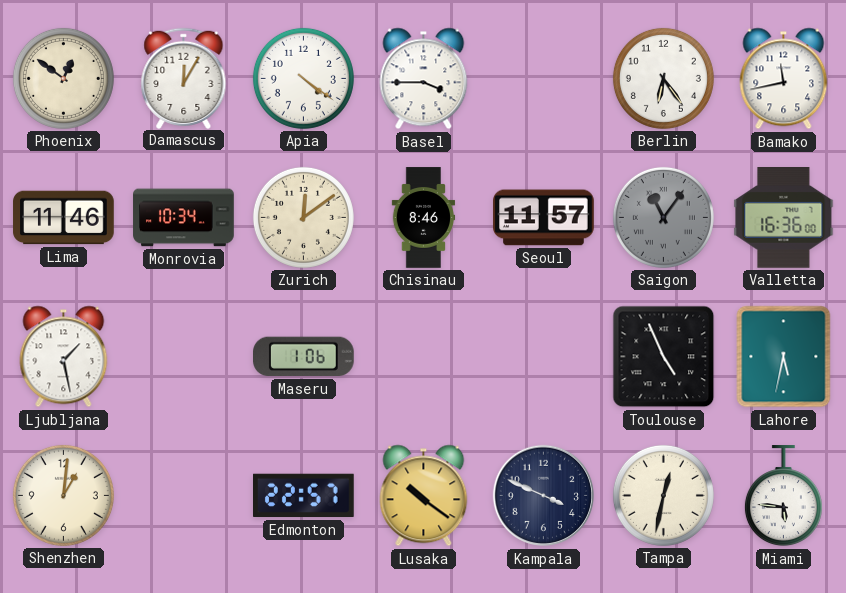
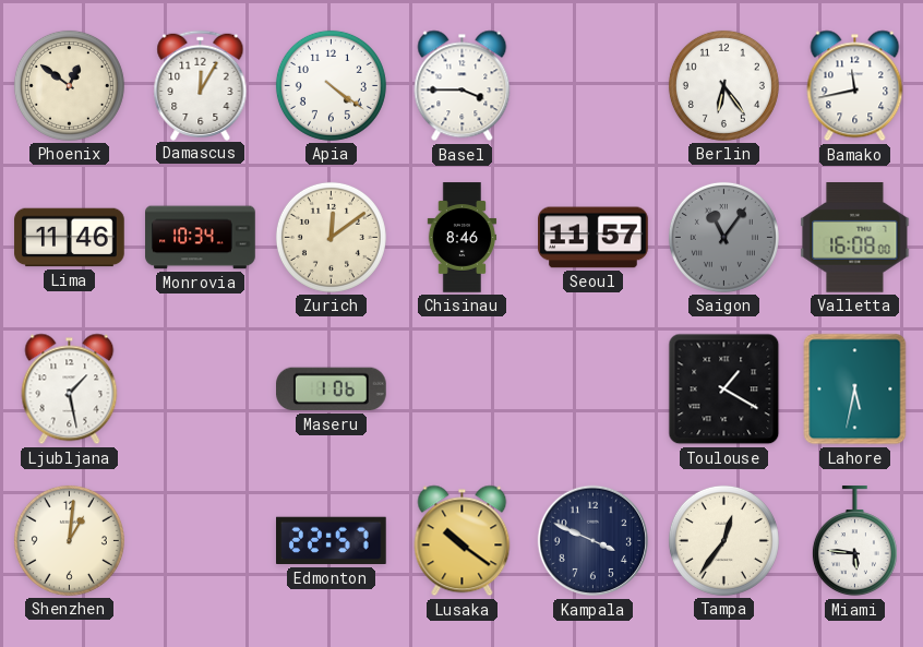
Valletta: 16:36 -> 16:08
Toulouse: 4:56 -> 1:20
Tampa: 12:32 -> 12:36
